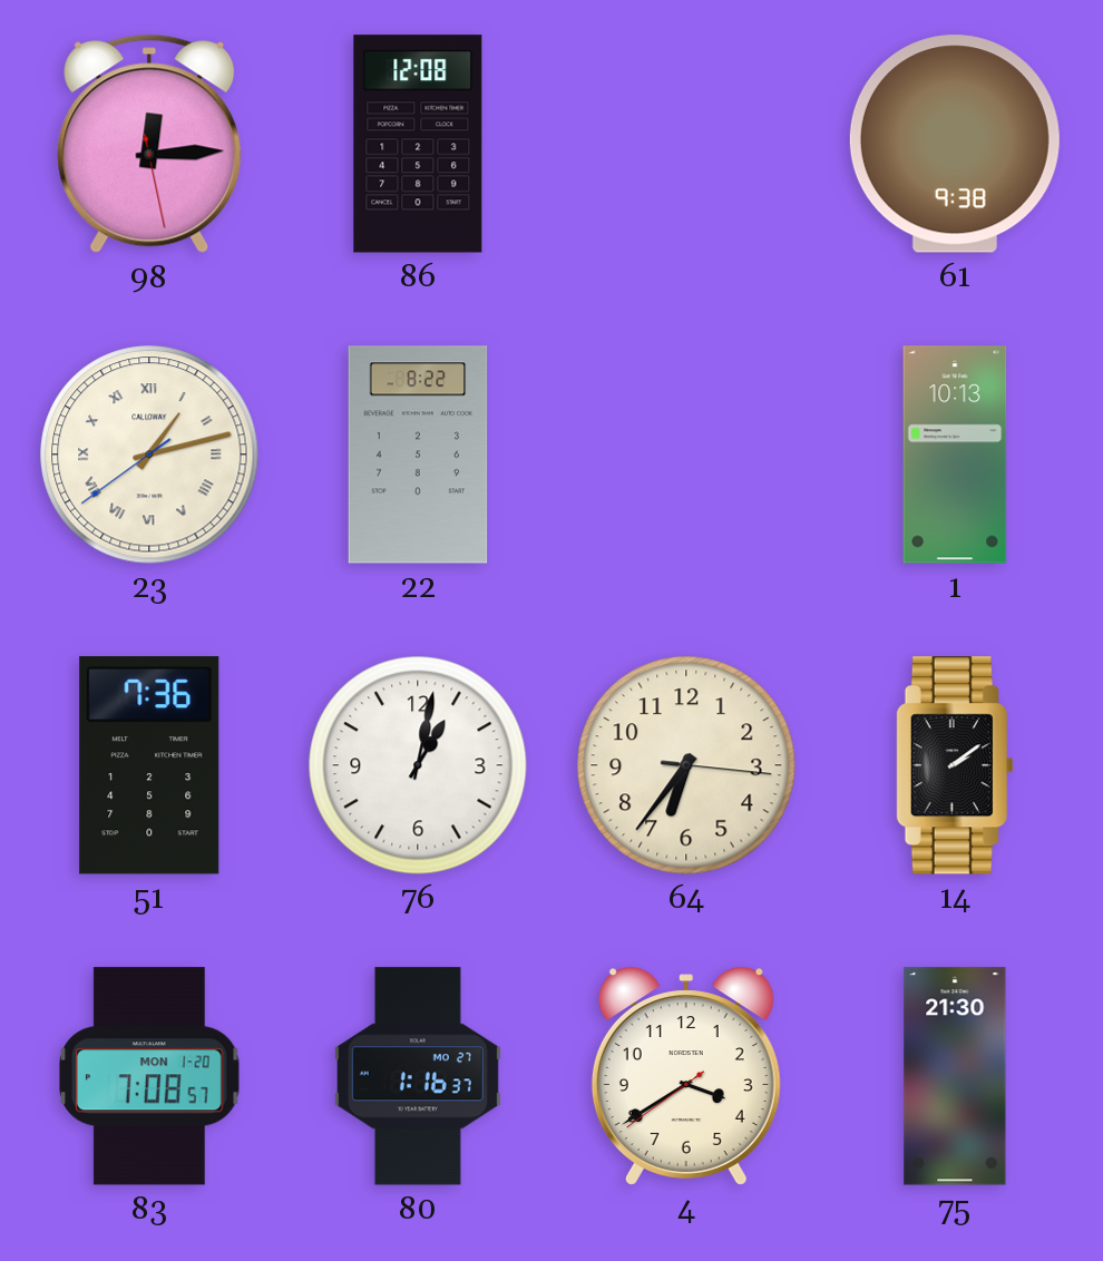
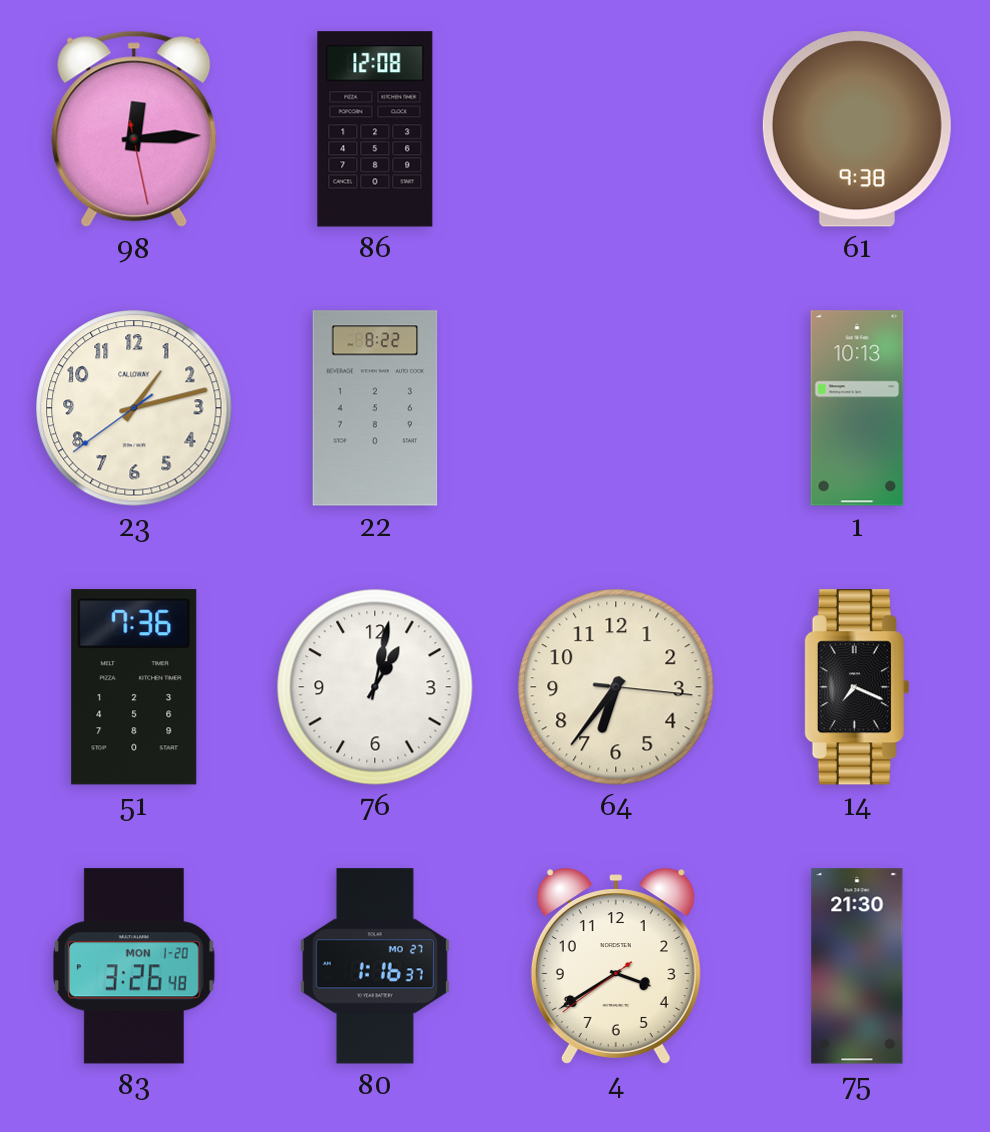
23 numerals: Roman -> Arabic
14: 2:09 -> 7:19
83: 7:08 -> 3:26
